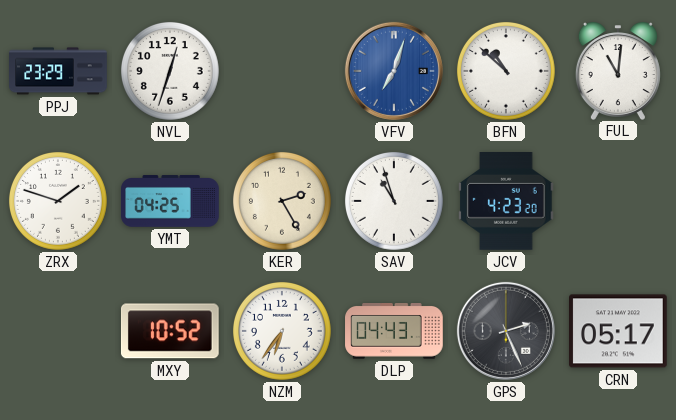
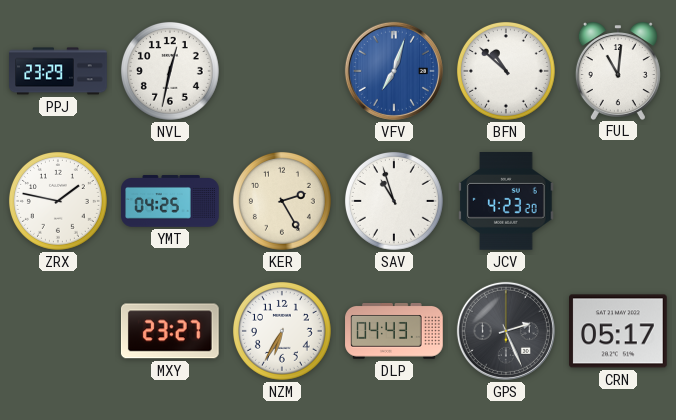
NVL: 12:33 -> 12:32
ZRX: 1:48 -> 1:47
MXY: 10:52 -> 23:27
NZM: 6:36 -> 6:35
